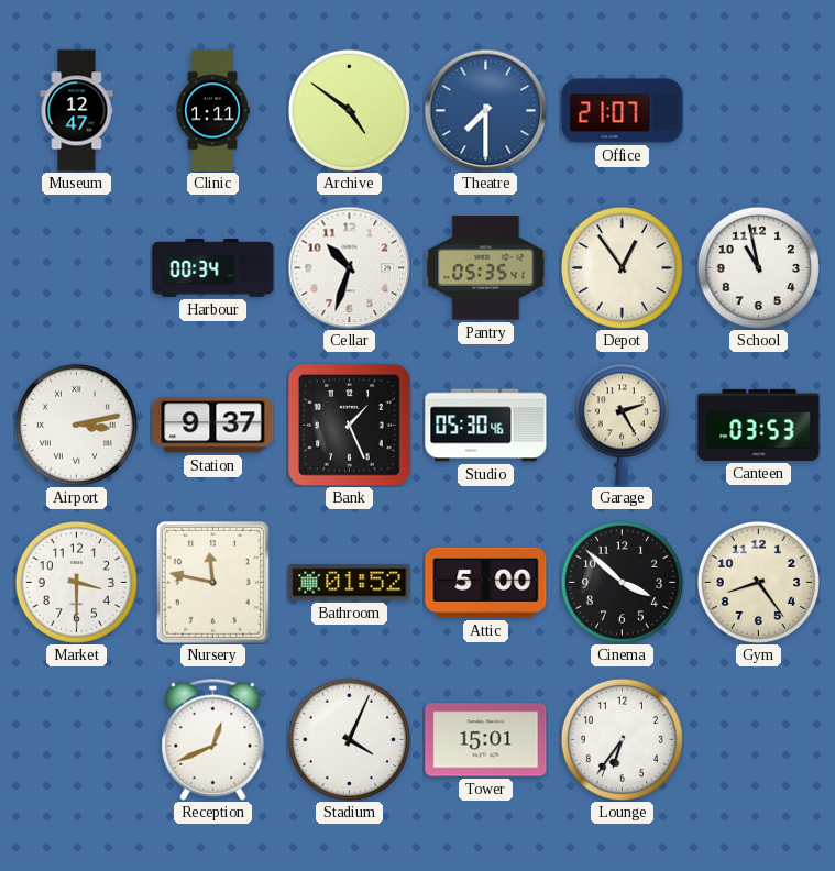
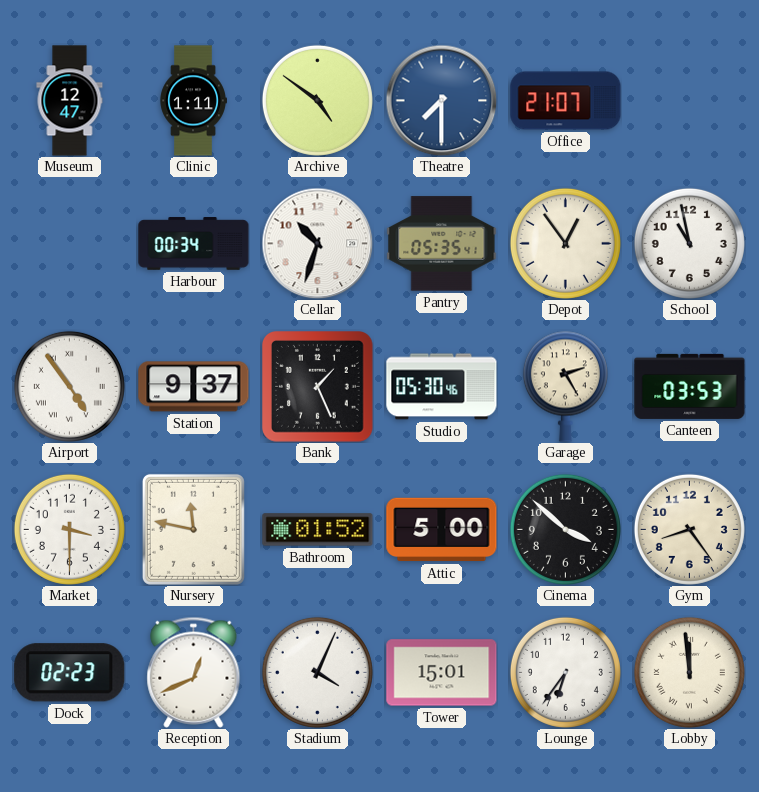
Airport: 3:13 -> 4:54
Dock: none -> 02:23
Lobby: none -> 11:59
